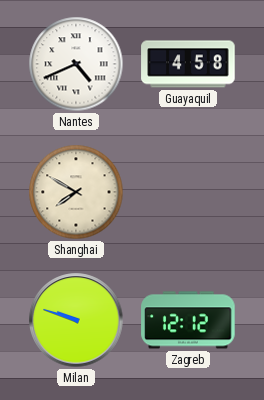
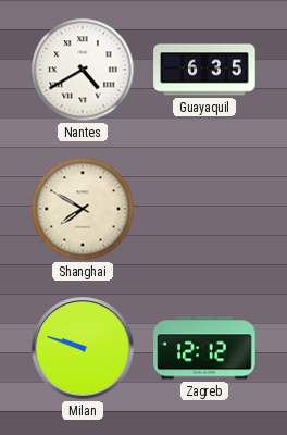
Nantes: 4:41 -> 4:40
Guayaquil: 4:58 -> 6:35
